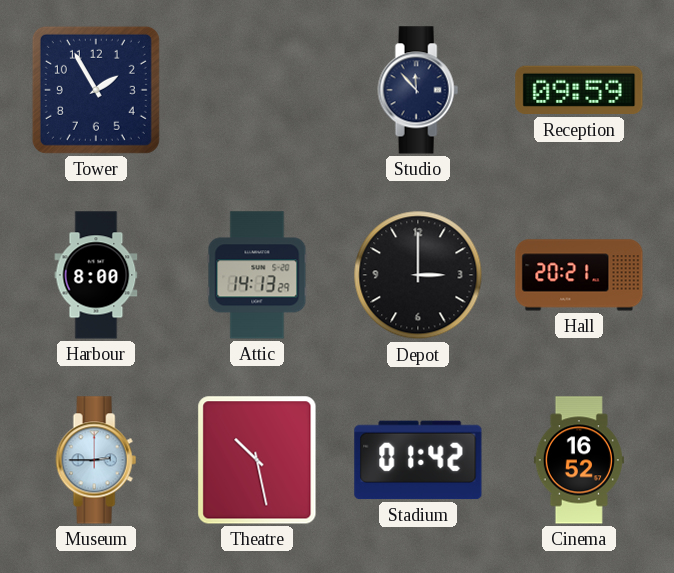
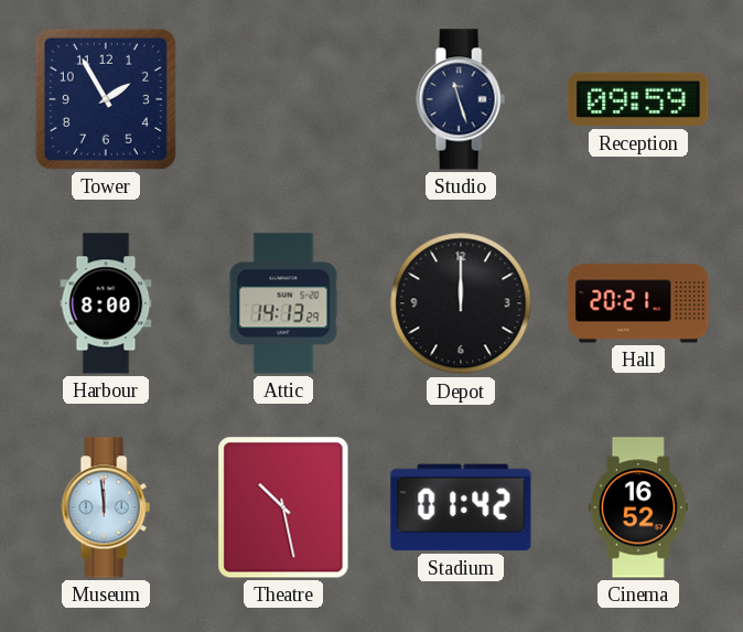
Studio: 11:53 -> 11:27
Depot: 3:00 -> 12:00
Museum: 2:45 -> 11:59
